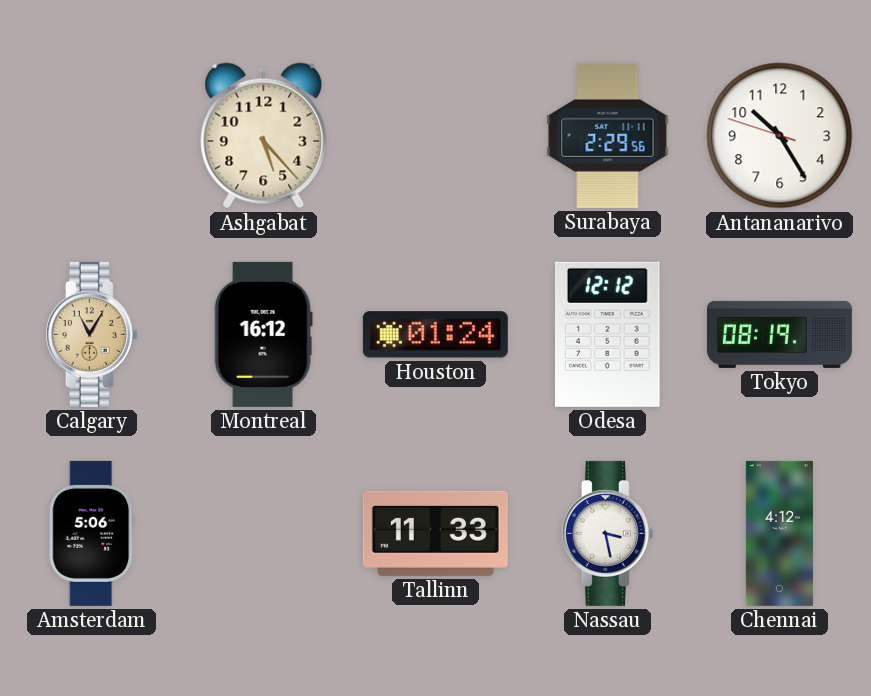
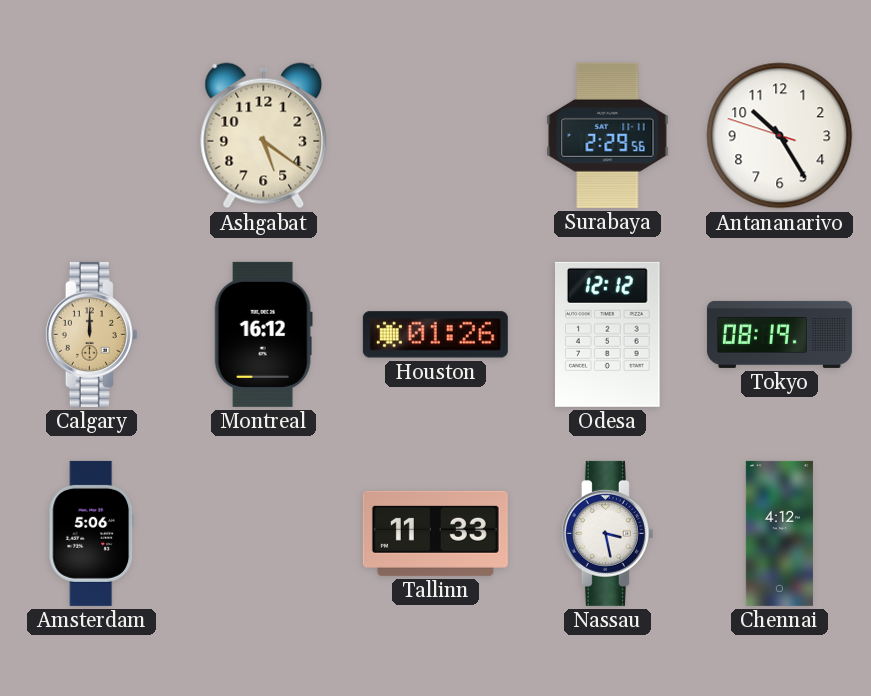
Ashgabat: 5:23 -> 5:21
Calgary: 11:05 -> 12:00
Houston: 01:24 -> 01:26
